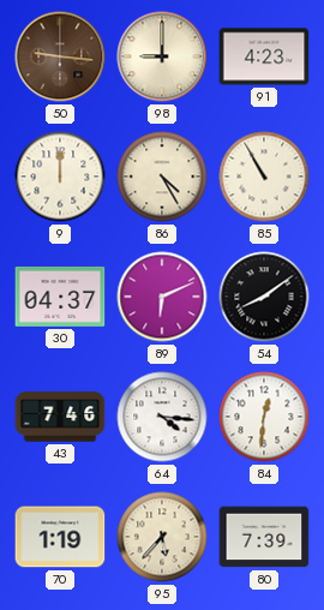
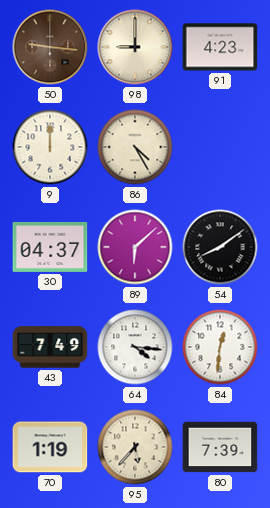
85: 10:55 -> none
89: 6:11 -> 6:08
43: 7:46 -> 7:49
